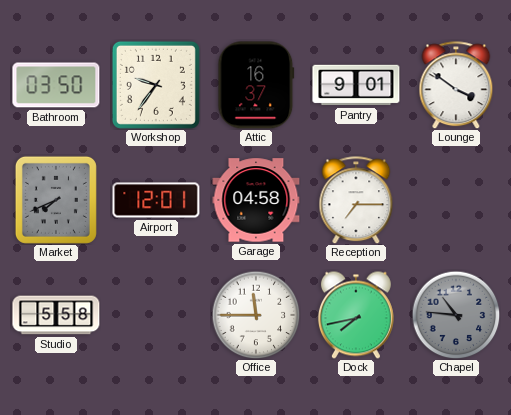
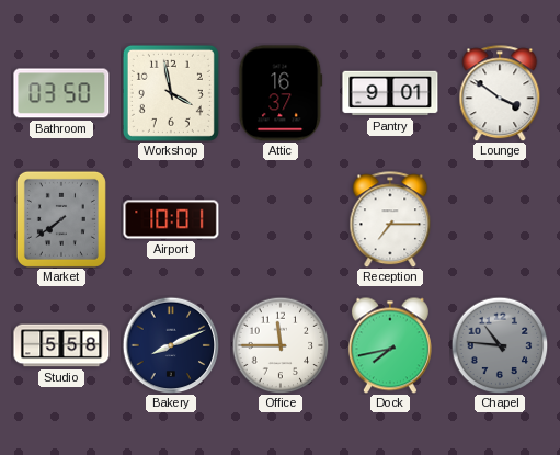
Workshop: 9:36 -> 3:58
Market: 7:41 -> 7:39
Airport: 12:01 -> 10:01
Garage: 04:58 -> none
Bakery: none -> 8:11
